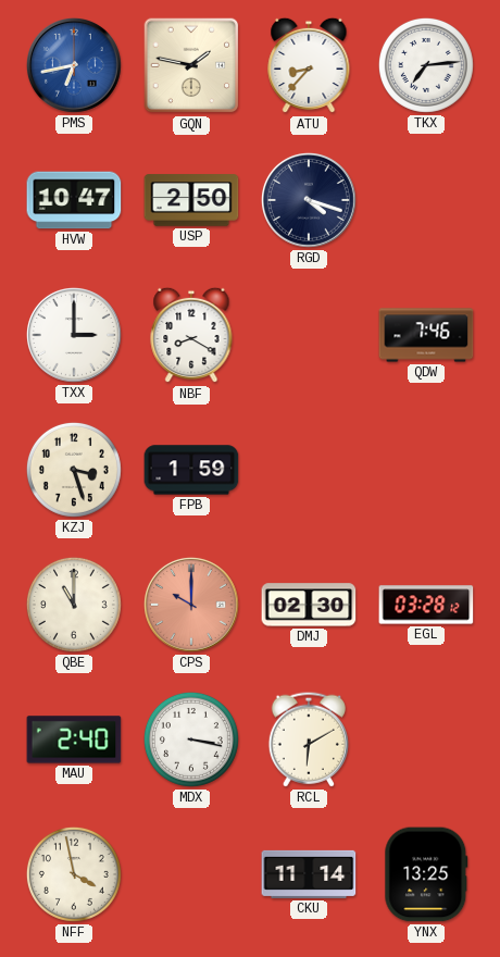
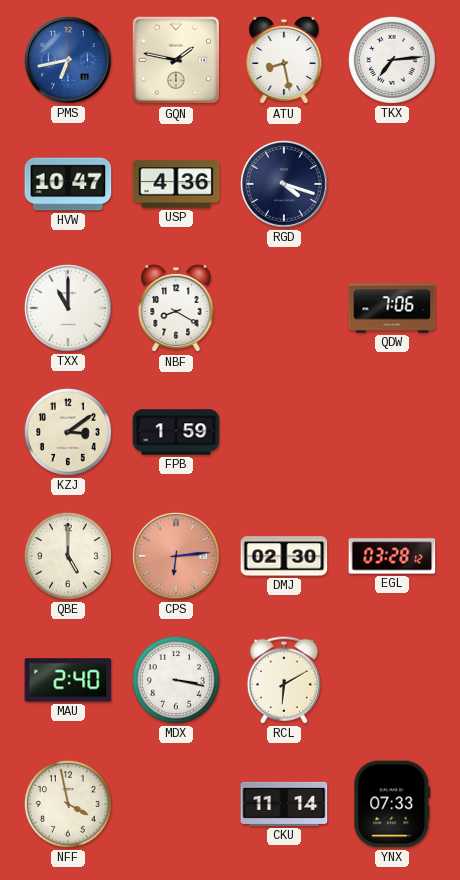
ATU: 8:37 -> 8:28
USP: 2:50 -> 4:36
TXX: 3:00 -> 11:00
QDW: 7:46 -> 7:06
KZJ: 3:27 -> 3:09
QBE: 11:00 -> 5:00
CPS: 10:00 -> 6:14
YNX: 13:25 -> 07:33
